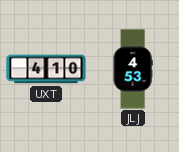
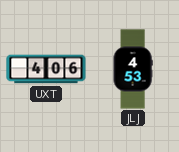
UXT: 4:10 -> 4:06
